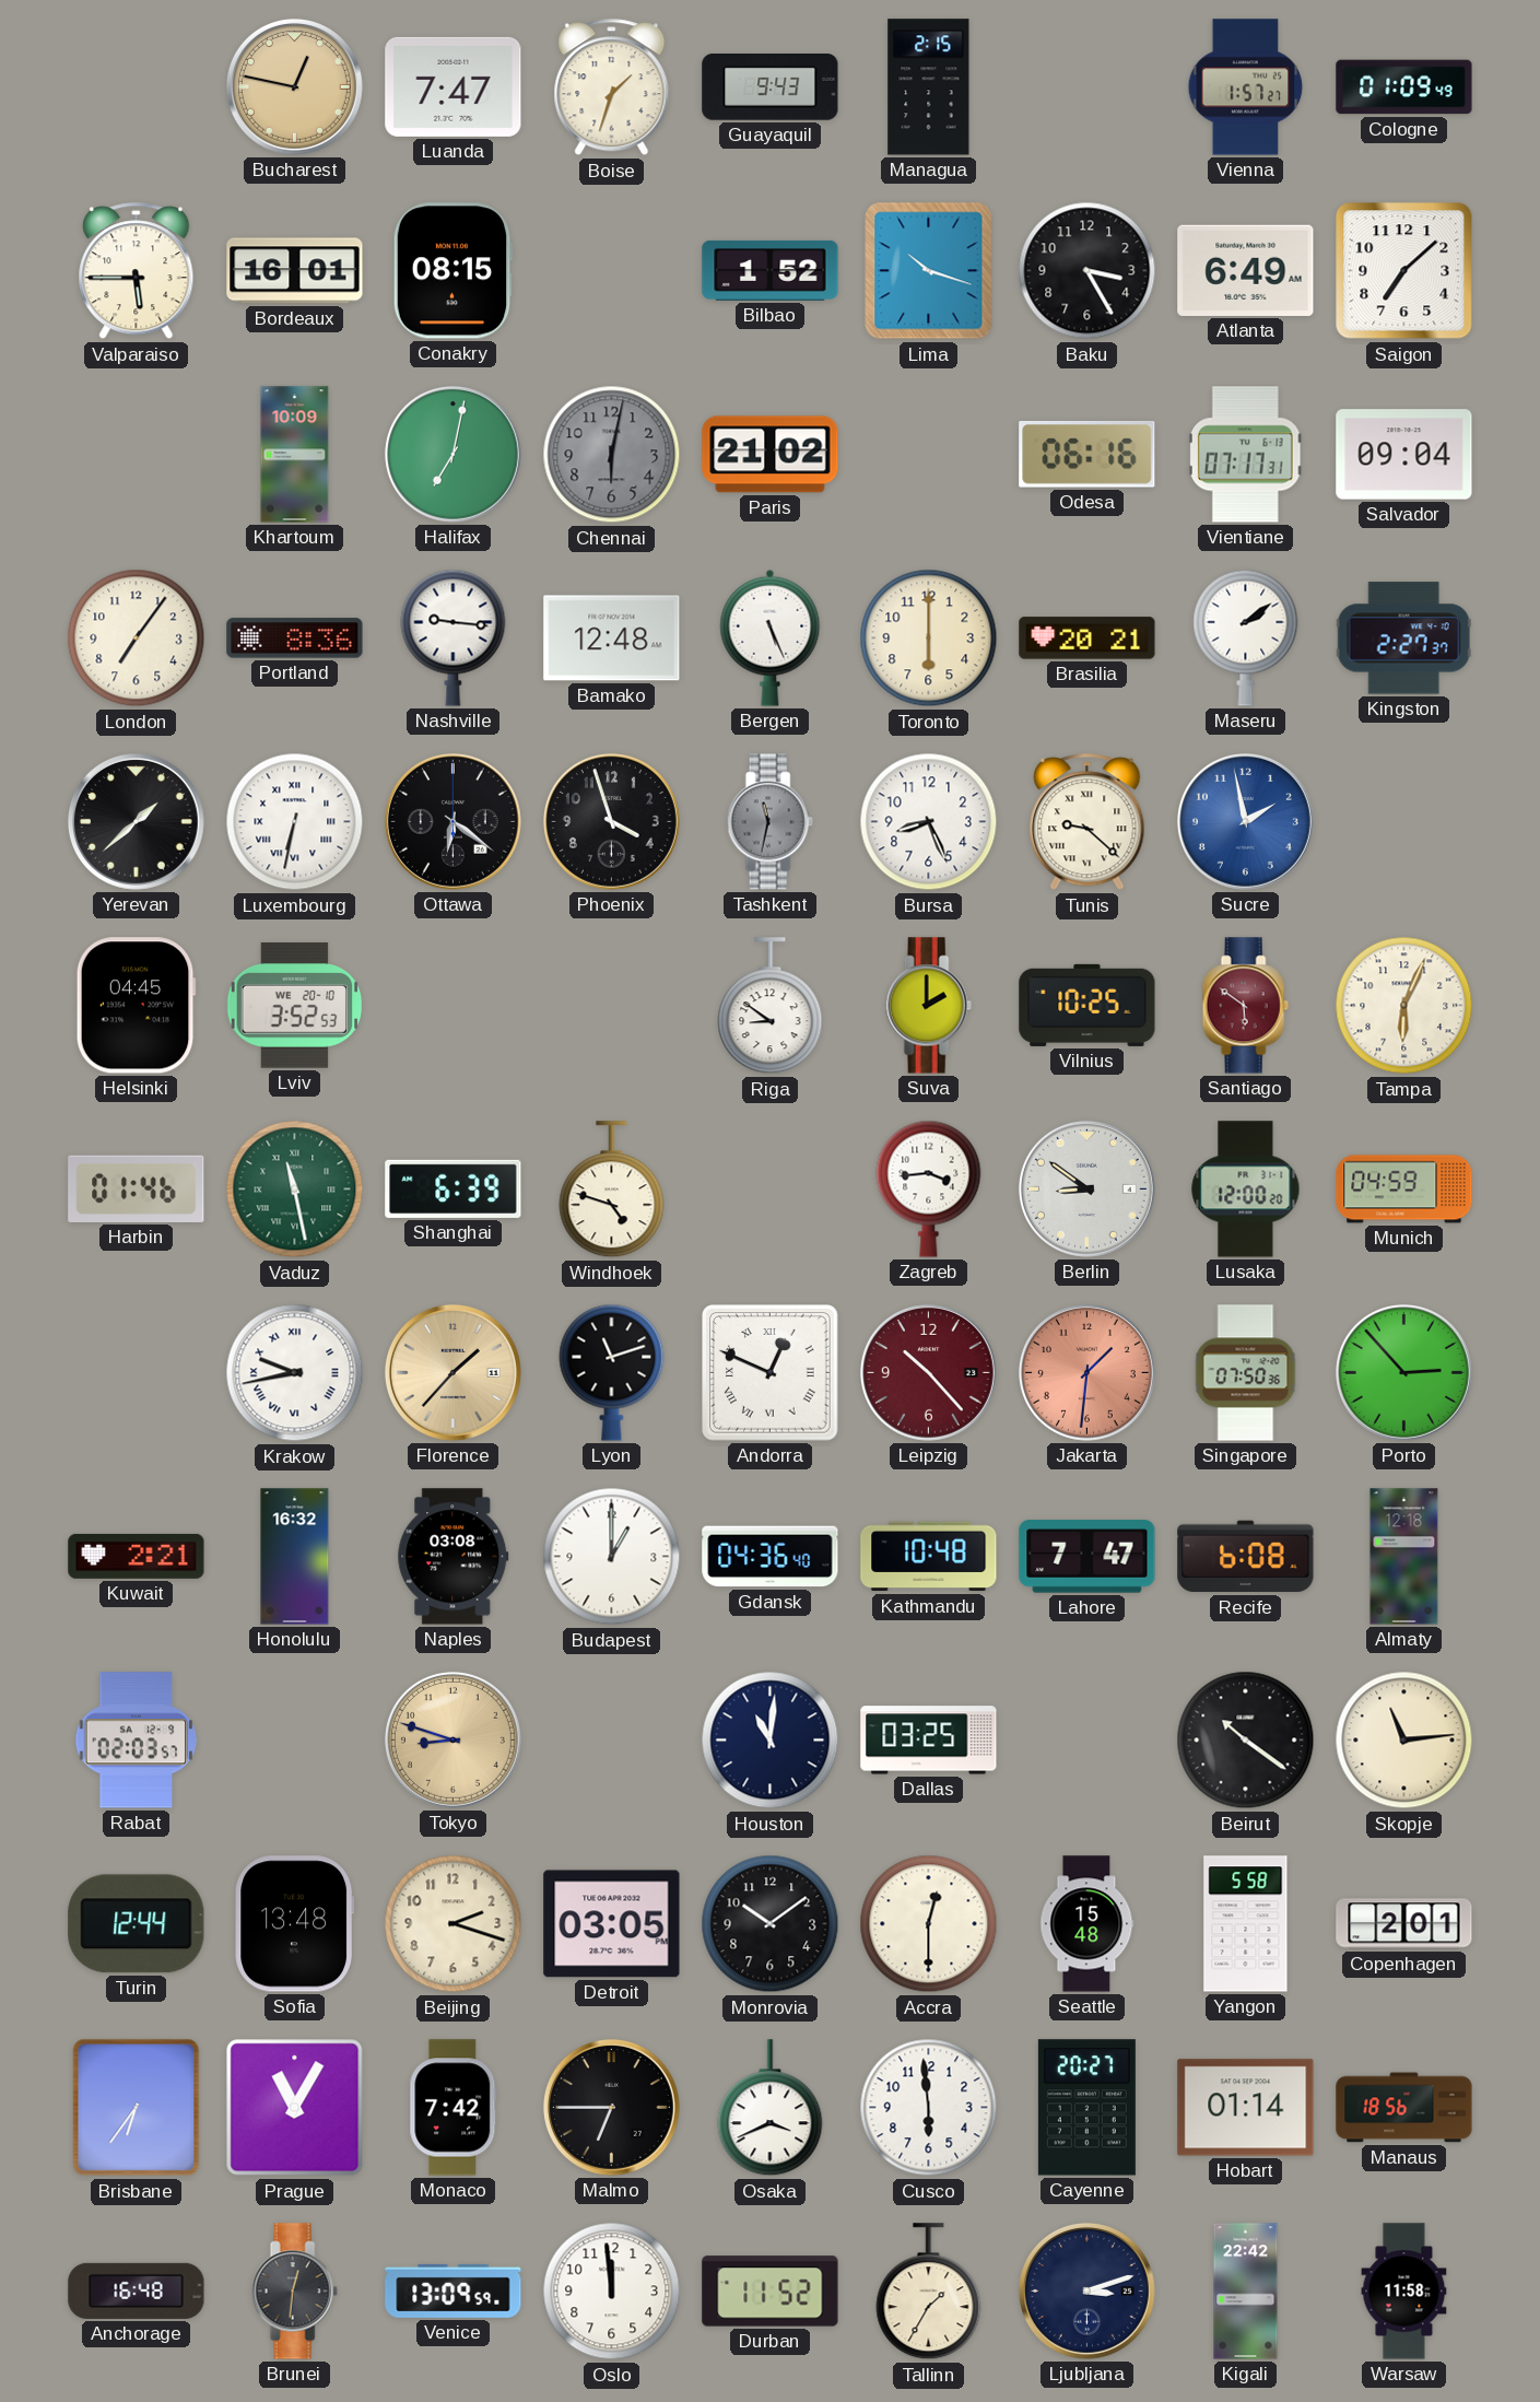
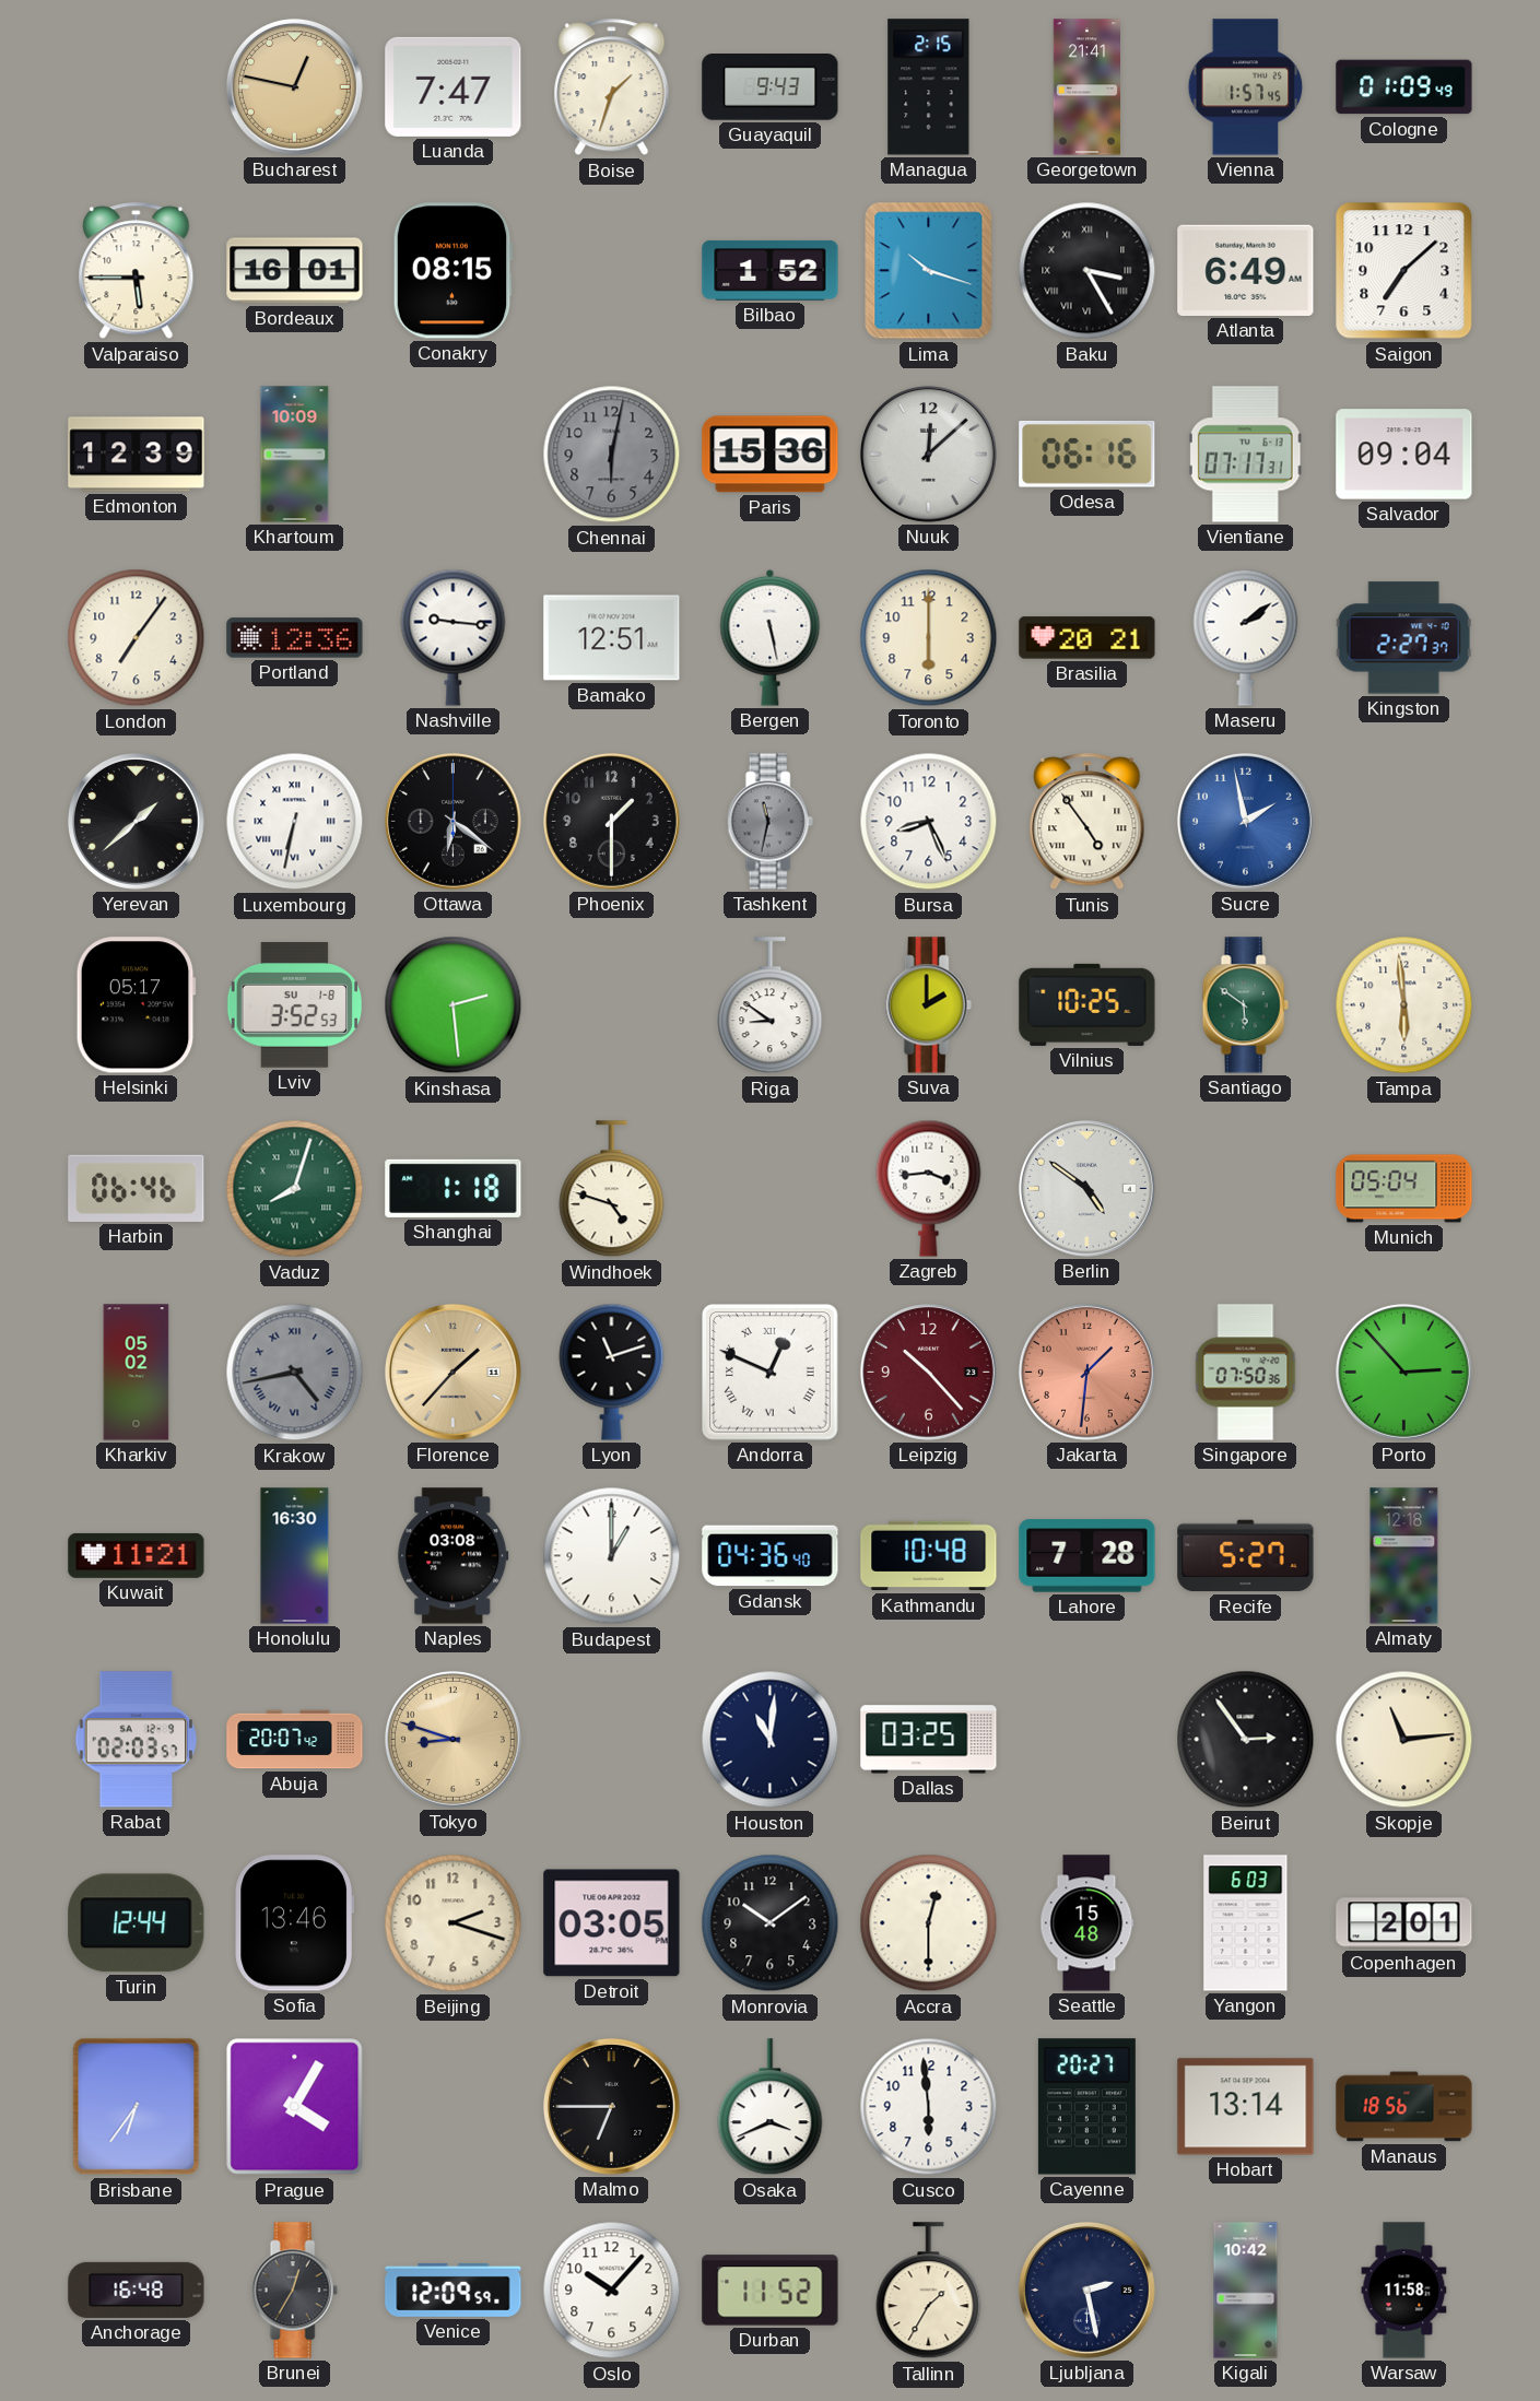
Georgetown: none -> 21:41
Vienna: 1:57:27 -> 1:57:45
Baku numerals: Arabic -> Roman
Edmonton: none -> 12:39
Halifax: 7:02 -> none
Paris: 21:02 -> 15:36
Nuuk: none -> 12:08
Portland: 8:36 -> 12:36
Bamako: 12:48 -> 12:51
Bergen: 5:26 -> 5:28
Phoenix: 3:57 -> 1:30
Tunis: 9:22 -> 4:54
Helsinki: 04:45 -> 05:17
Lviv date: WE 20-10 -> SU 1-8
Kinshasa: none -> 2:29
Santiago dial: burgundy -> green
Tampa: 6:04 -> 5:59
Harbin: 01:46 -> 06:46
Vaduz: 11:28 -> 8:03
Shanghai: 6:39 -> 1:18
Berlin: 8:51 -> 4:51
Lusaka: 12:00 -> none
Munich: 04:59 -> 05:04
Kharkiv: none -> 05:02
Krakow: 9:43 -> 4:43
Krakow dial: white -> grey
Kuwait: 2:21 -> 11:21
Honolulu: 16:32 -> 16:30
Lahore: 7:47 -> 7:28
Recife: 6:08 -> 5:27
Abuja: none -> 20:07
Beirut: 10:21 -> 2:54
Sofia: 13:48 -> 13:46
Yangon: 5:58 -> 6:03
Prague: 11:05 -> 4:05
Monaco: 7:42 -> none
Hobart: 01:14 -> 13:14
Brunei: 12:31 -> 12:35
Venice: 13:09 -> 12:09
Oslo: 11:59 -> 10:07
Ljubljana: 3:12 -> 2:28
Kigali: 22:42 -> 10:42
